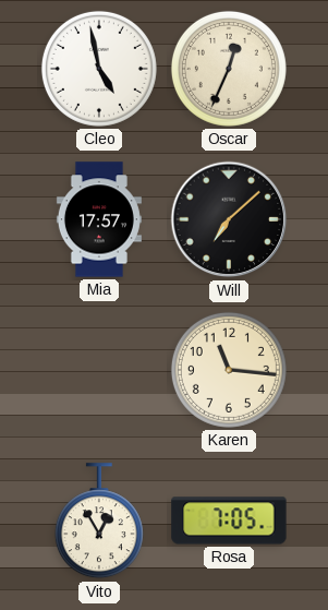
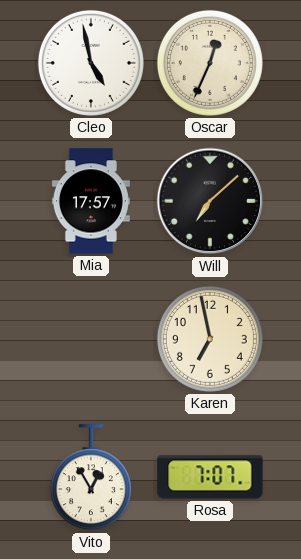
Karen: 11:16 -> 6:58
Rosa: 7:05 -> 7:07
